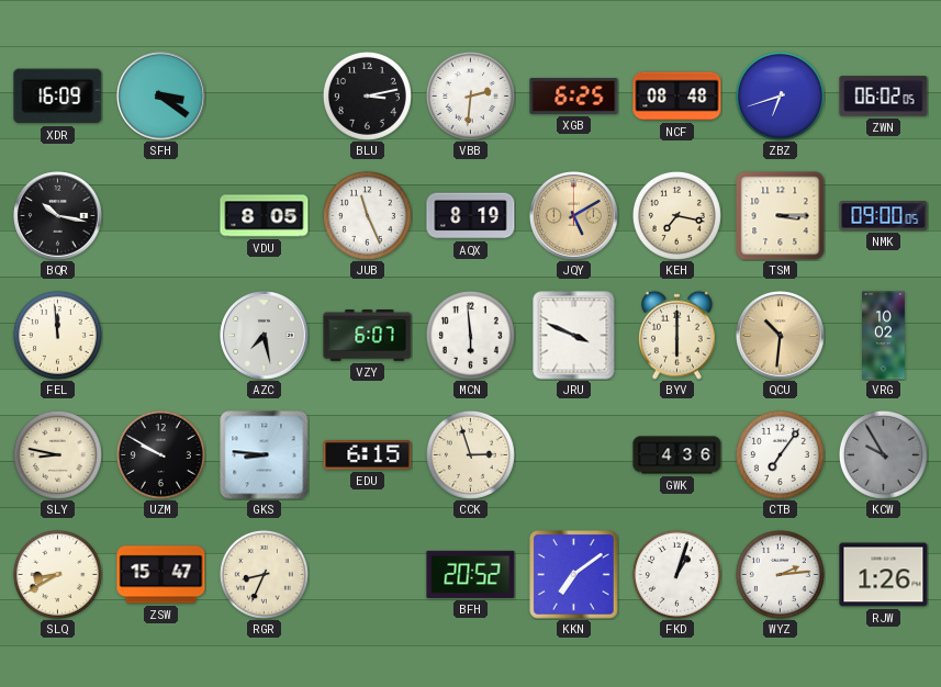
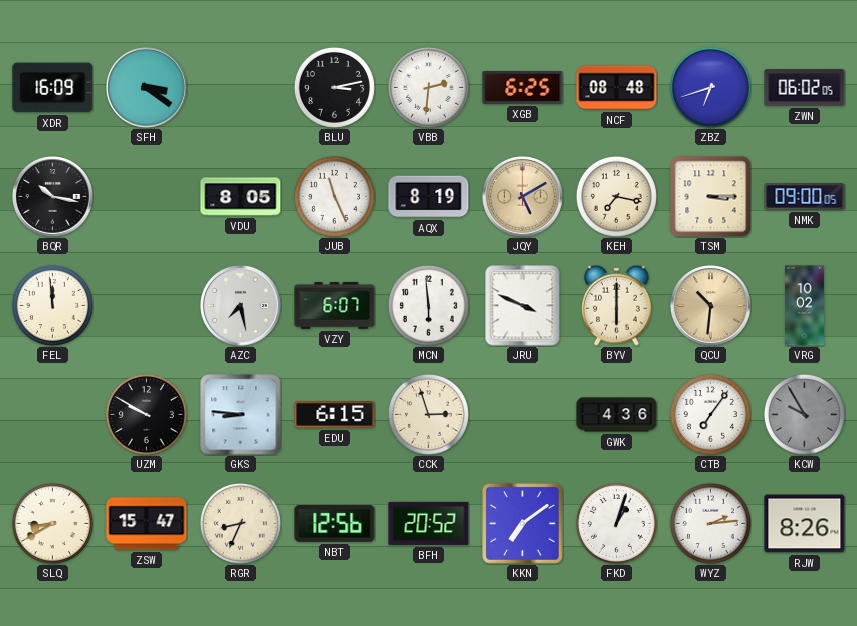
SLY: 8:47 -> none
NBT: none -> 12:56
RJW: 1:26 -> 8:26
